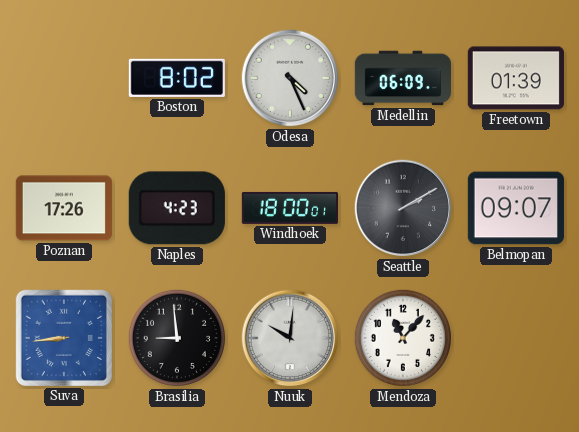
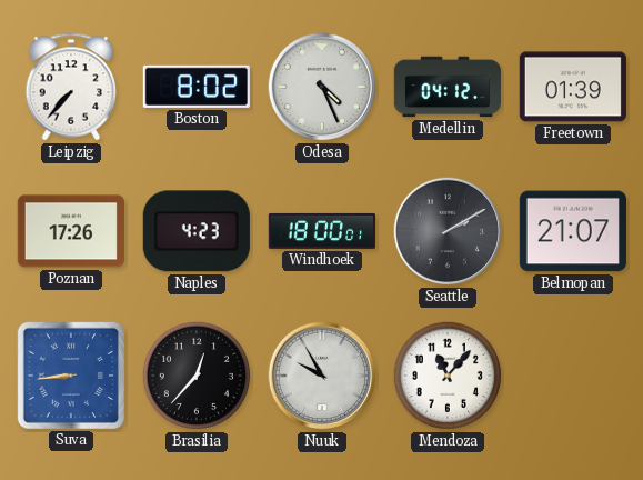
Leipzig: none -> 7:37
Medellin: 06:09 -> 04:12
Belmopan: 09:07 -> 21:07
Brasilia: 8:59 -> 12:37
Nuuk: 10:01 -> 9:55
